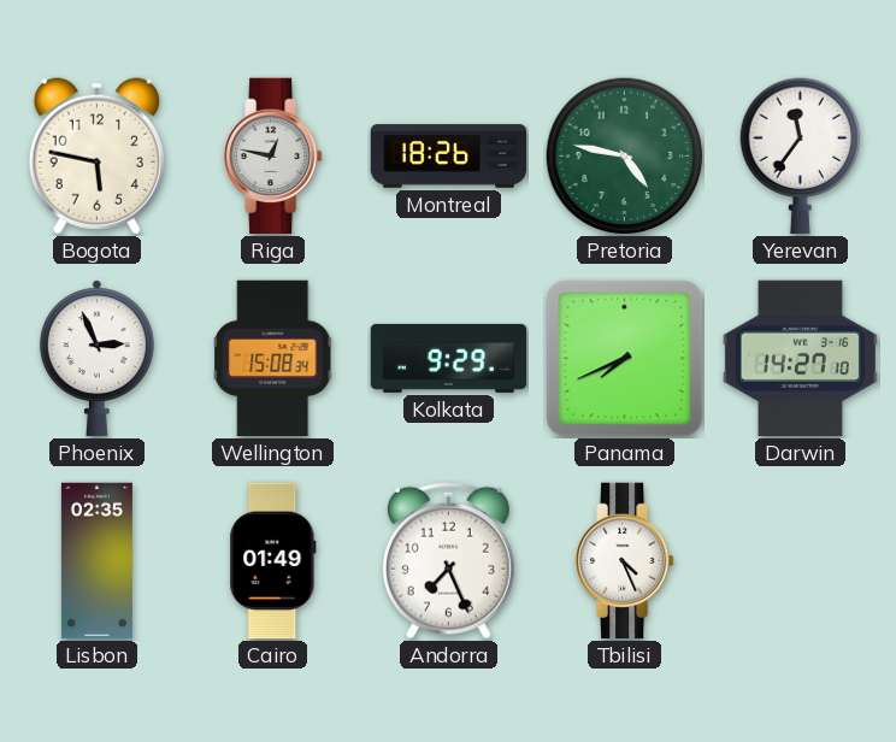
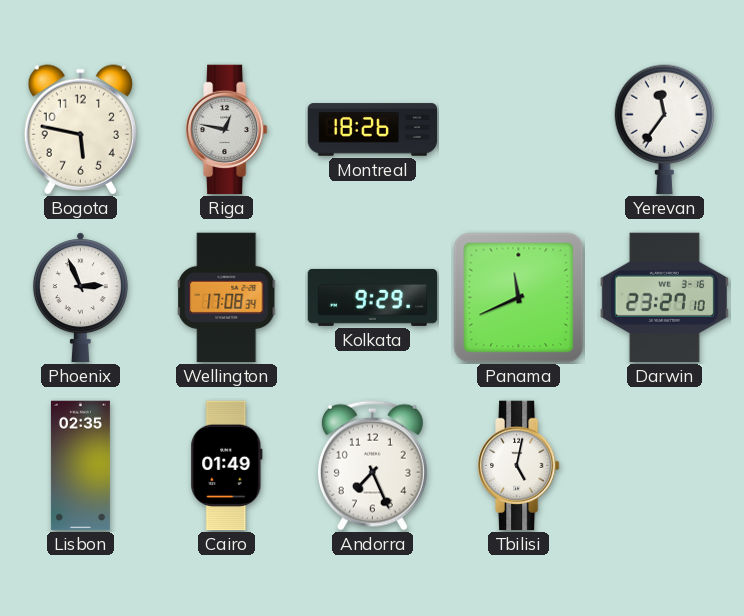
Pretoria: 4:47 -> none
Wellington: 15:08 -> 17:08
Panama: 7:41 -> 11:41
Darwin: 14:27 -> 23:27
Tbilisi: 4:26 -> 5:02
